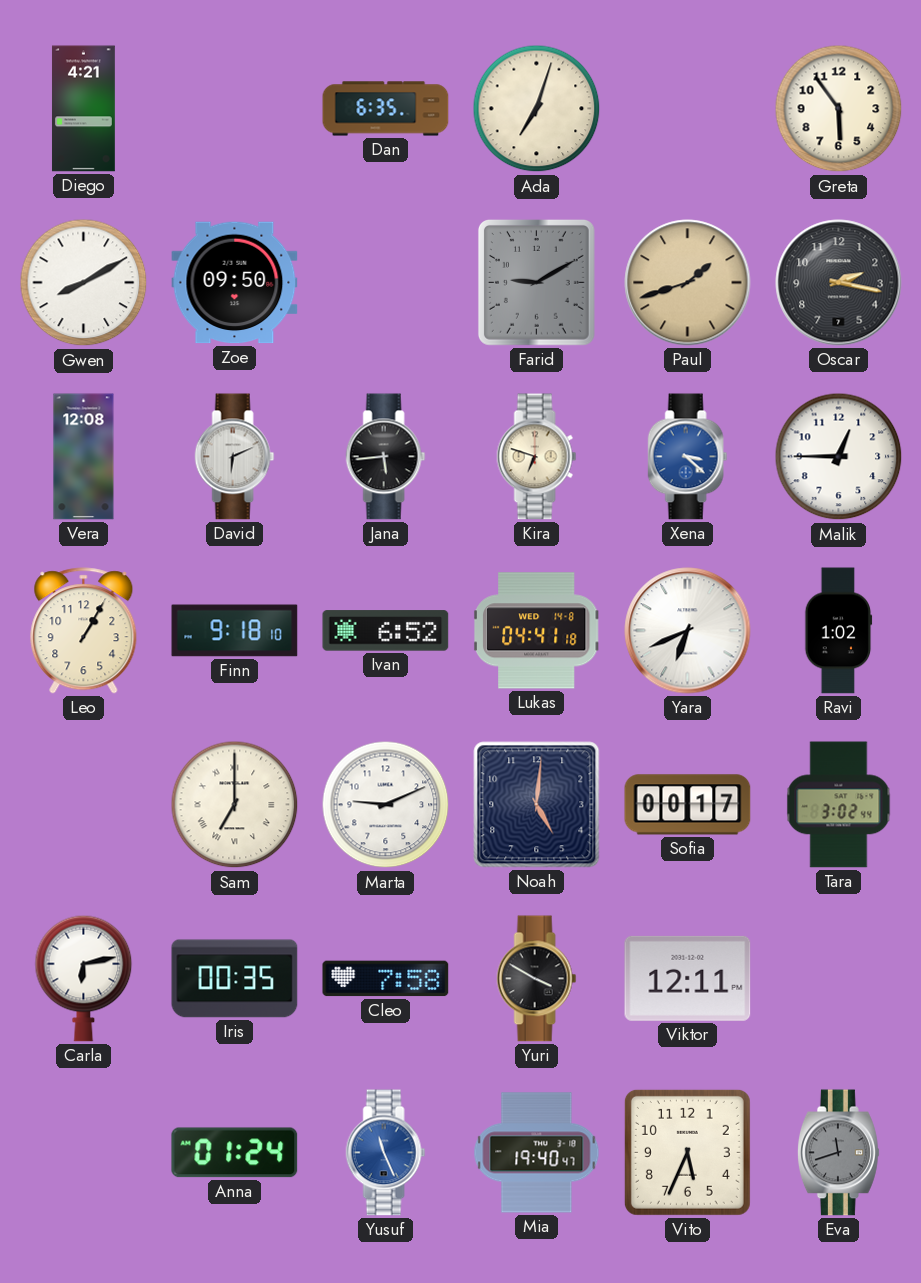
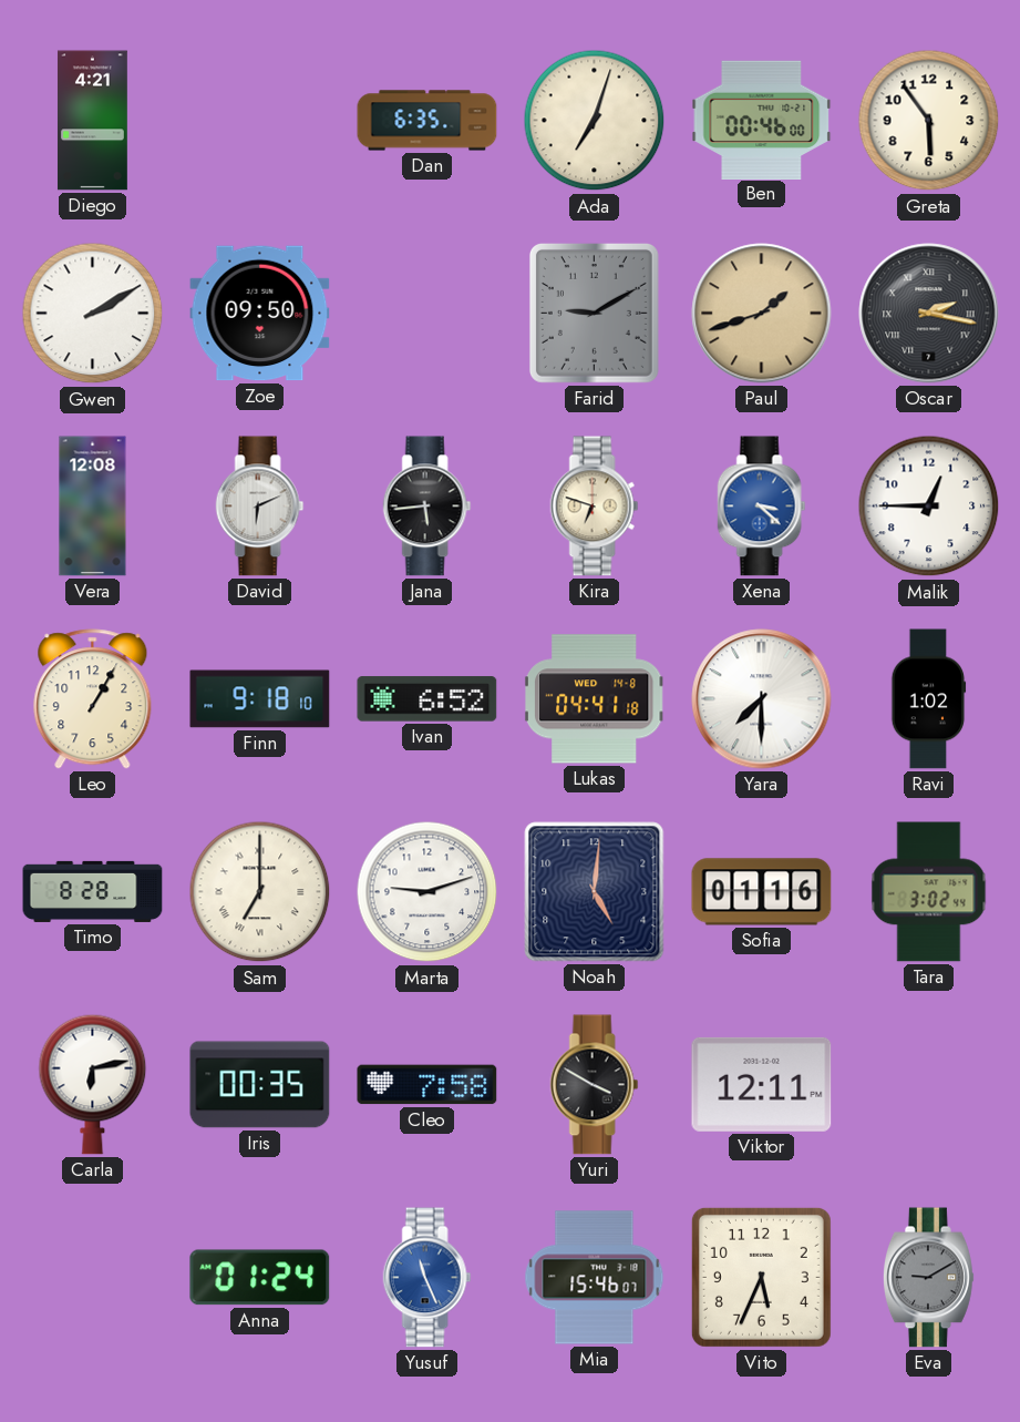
Ben: none -> 00:46
Gwen: 8:10 -> 2:10
Oscar numerals: Arabic -> Roman
Yara: 6:41 -> 7:30
Timo: none -> 8:28
Marta: 9:11 -> 9:12
Sofia: 00:17 -> 01:16
Mia: 19:40 -> 15:46
Eva: 11:42 -> 9:10
